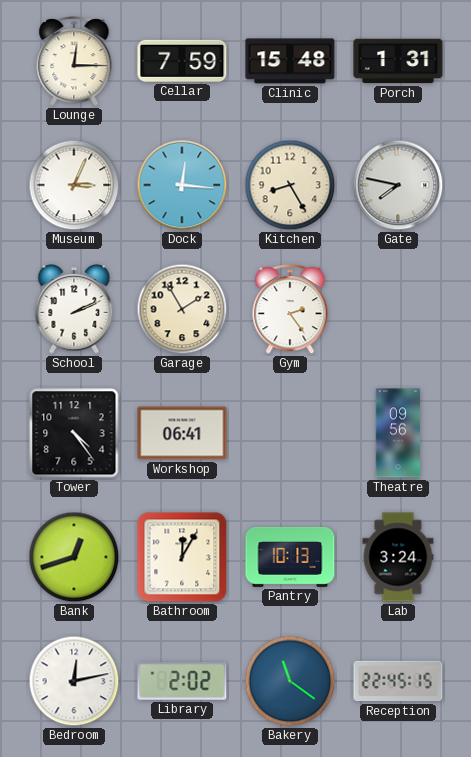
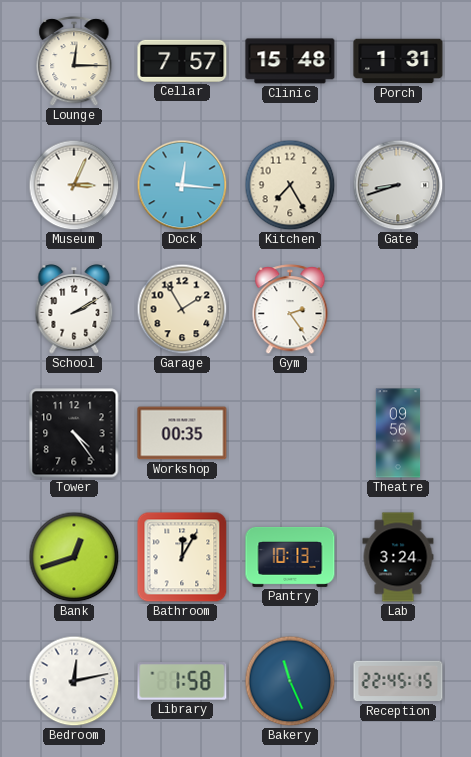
Cellar: 7:59 -> 7:57
Kitchen: 8:25 -> 7:25
Gate: 7:47 -> 8:42
School: 2:11 -> 2:10
Workshop: 06:41 -> 00:35
Library: 2:02 -> 1:58
Bakery: 11:21 -> 11:26
